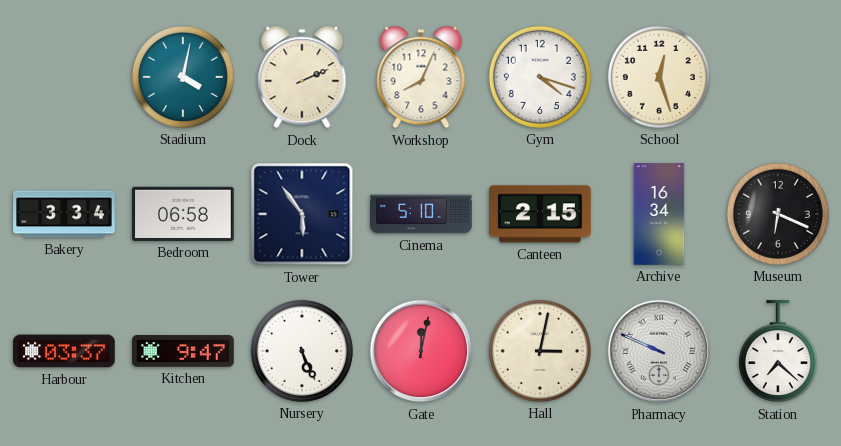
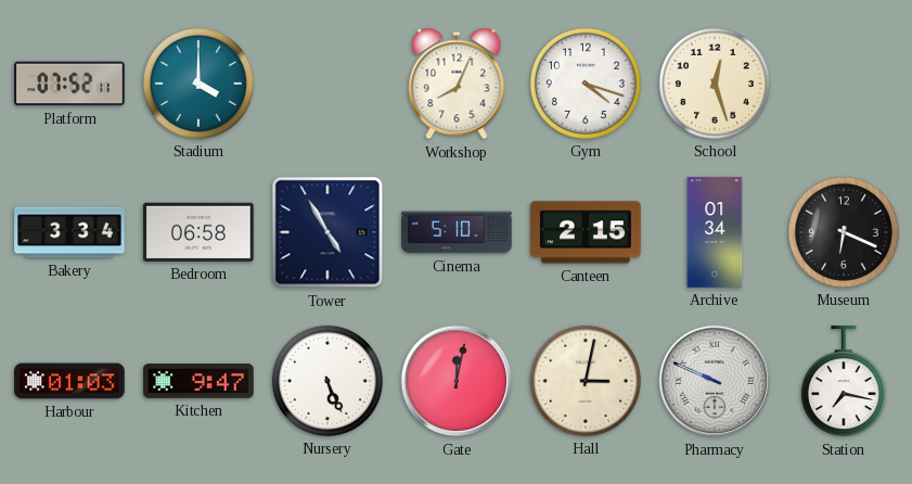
Platform: none -> 07:52
Stadium: 4:02 -> 4:00
Dock: 2:11 -> none
Tower: 5:54 -> 4:55
Archive: 16:34 -> 01:34
Harbour: 03:37 -> 01:03
Station: 7:22 -> 7:17
